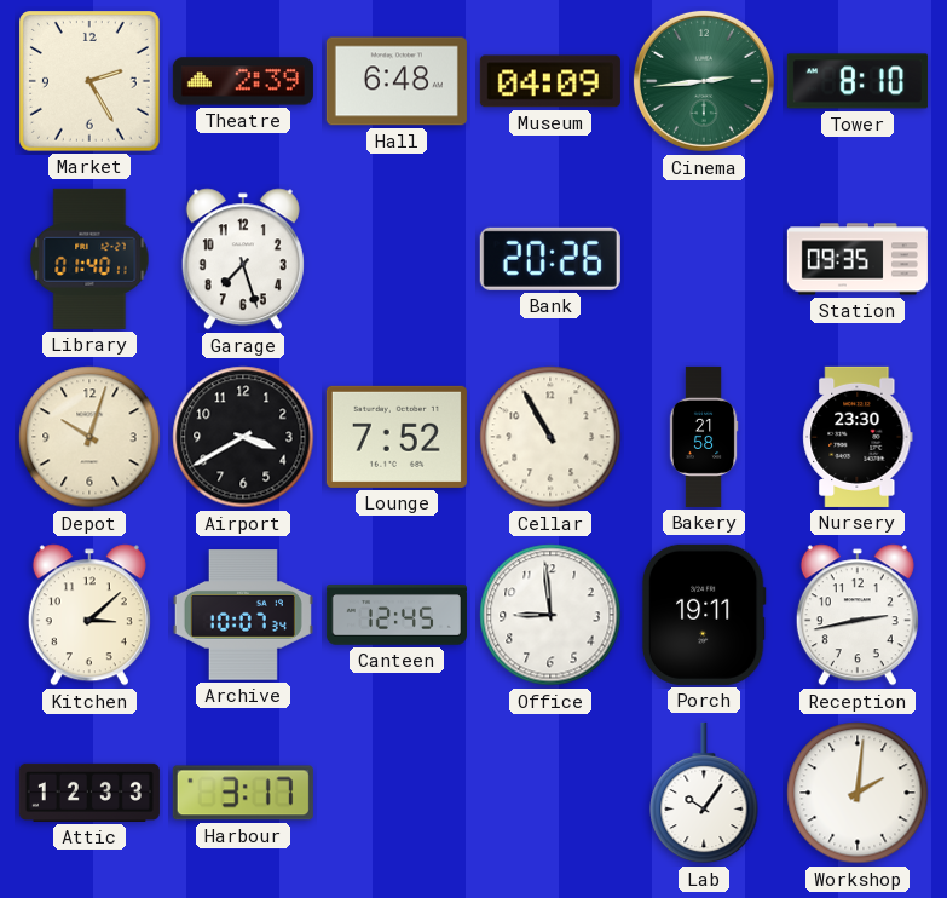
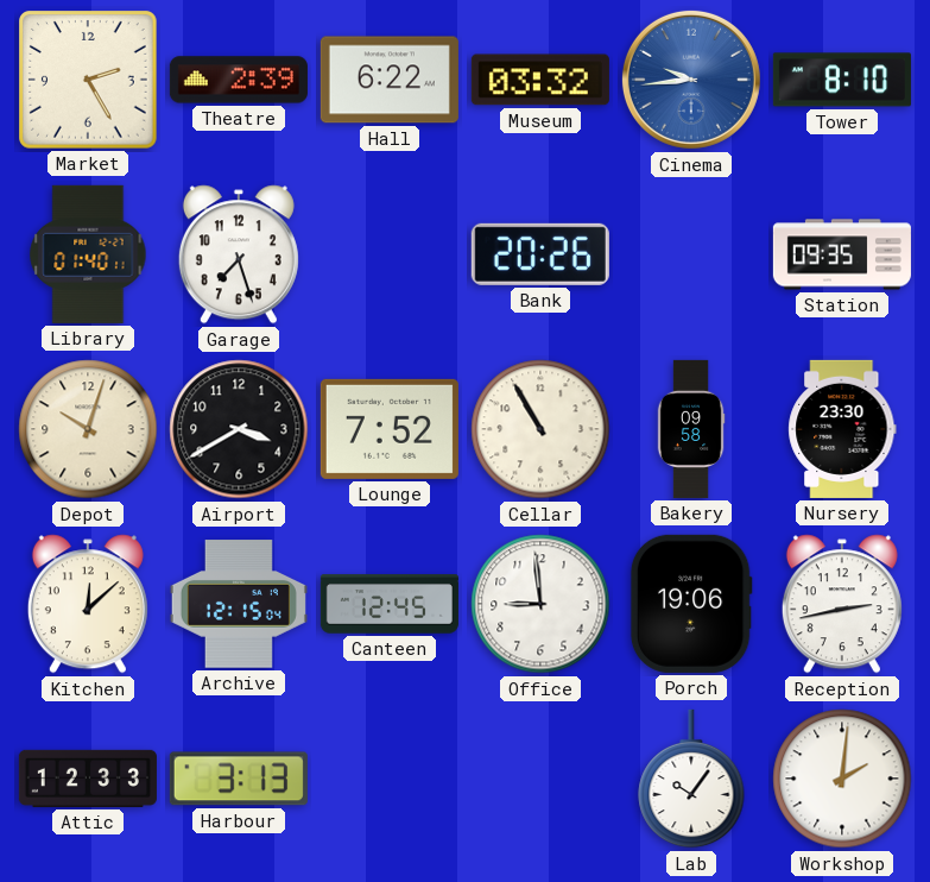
Hall: 6:48 -> 6:22
Museum: 04:09 -> 03:32
Cinema: 2:44 -> 9:44
Cinema dial: green -> blue
Bakery: 21:58 -> 09:58
Kitchen: 3:08 -> 12:08
Archive: 10:07 -> 12:15
Porch: 19:11 -> 19:06
Harbour: 3:17 -> 3:13
